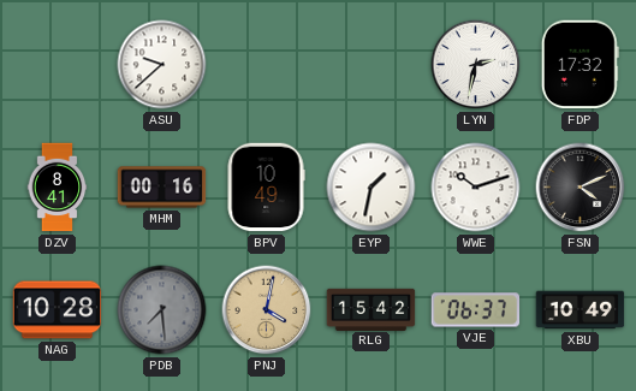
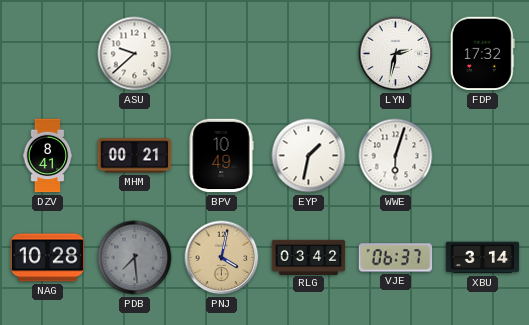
MHM: 00:16 -> 00:21
WWE: 10:12 -> 6:03
FSN: 4:11 -> none
RLG: 15:42 -> 03:42
XBU: 10:49 -> 3:14
